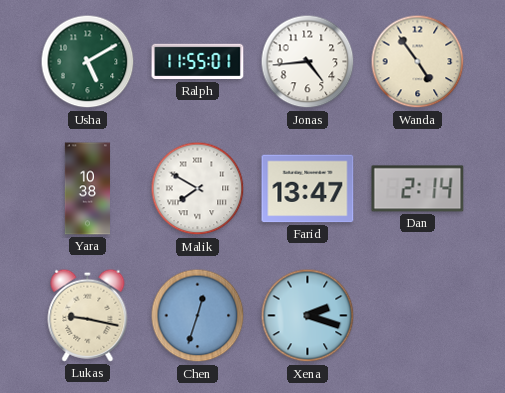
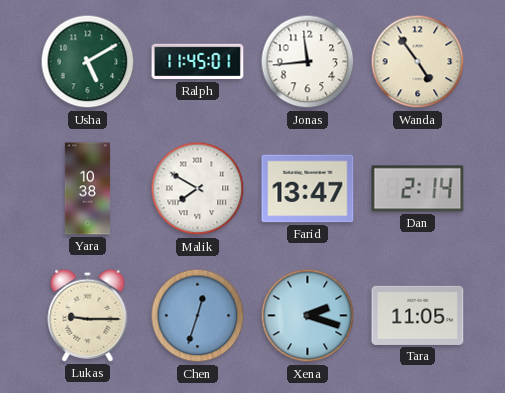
Ralph: 11:55 -> 11:45
Jonas: 4:44 -> 11:44
Lukas: 9:17 -> 9:15
Tara: none -> 11:05
